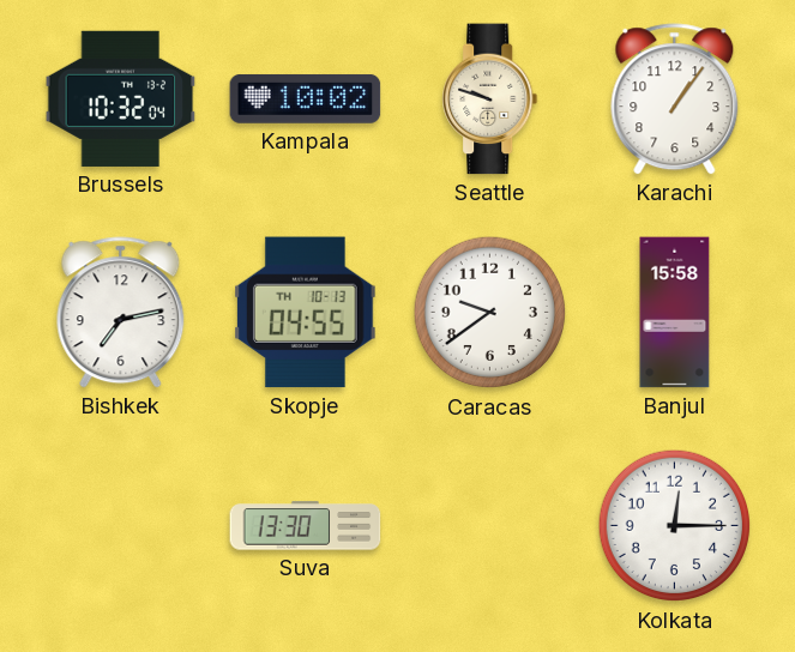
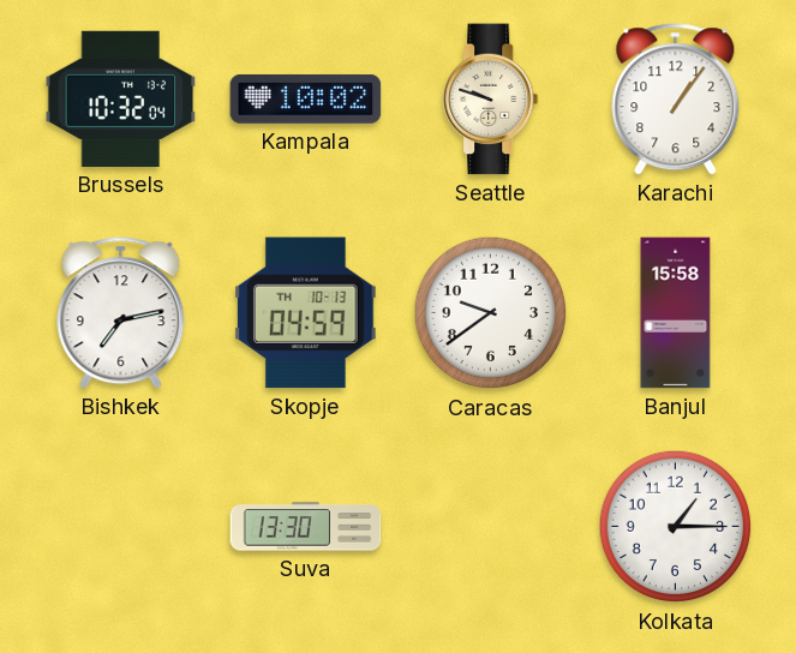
Skopje: 04:55 -> 04:59
Kolkata: 12:15 -> 1:15
